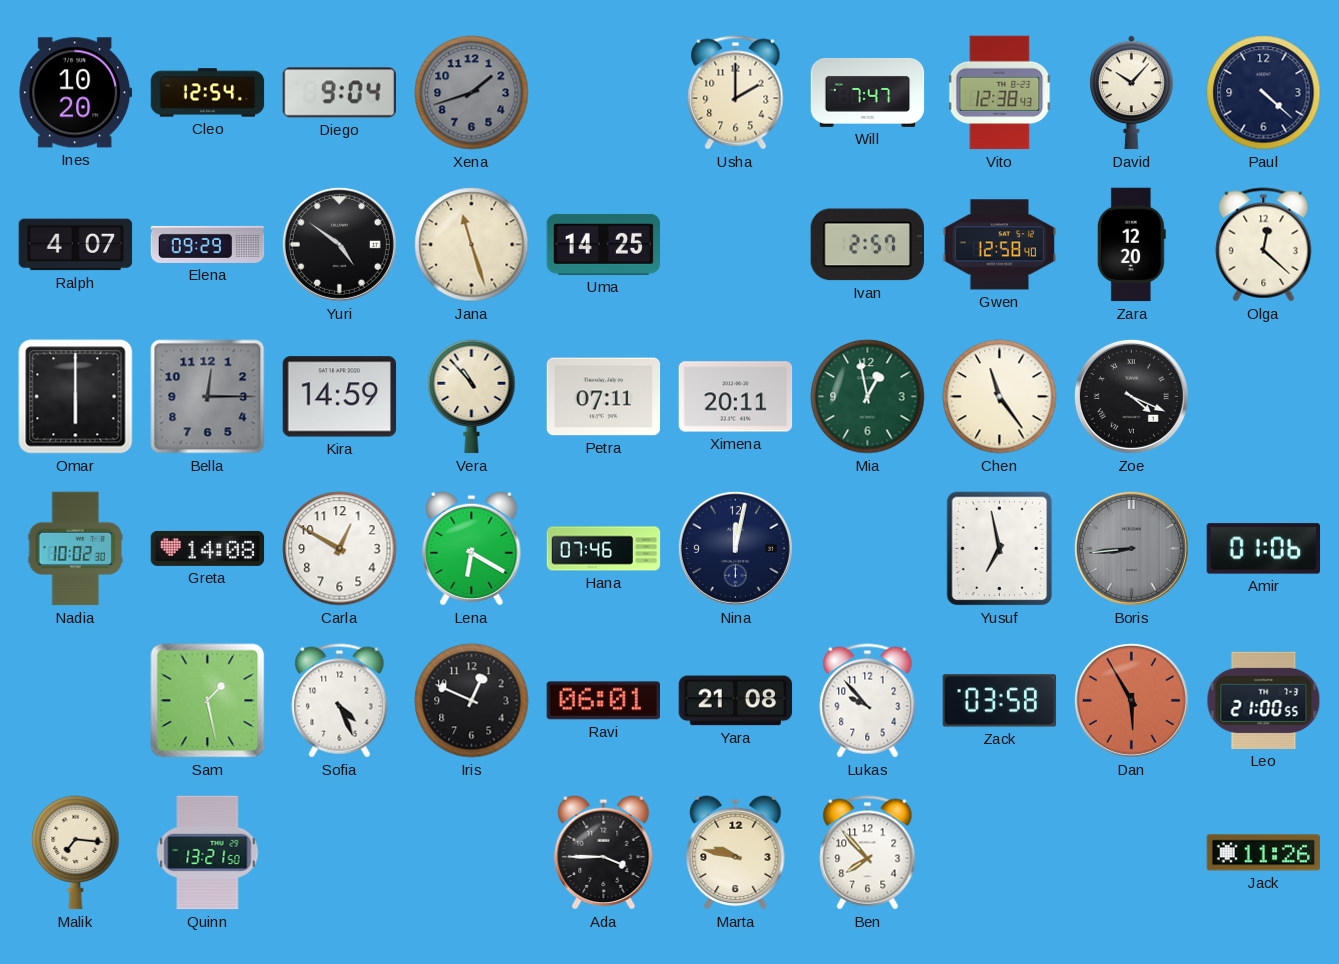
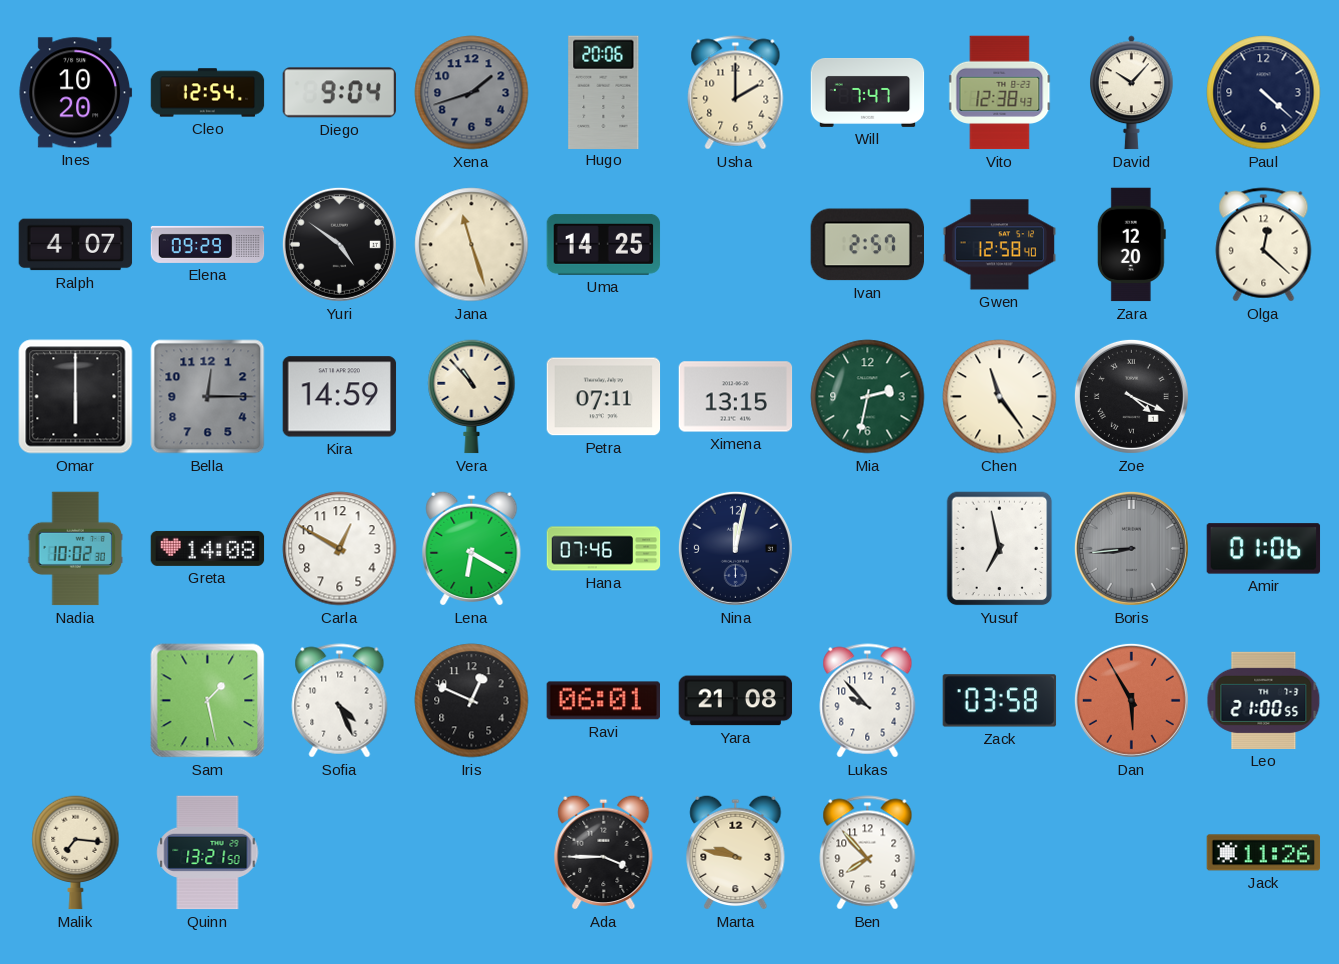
Hugo: none -> 20:06
Ximena: 20:11 -> 13:15
Mia: 12:58 -> 2:32
